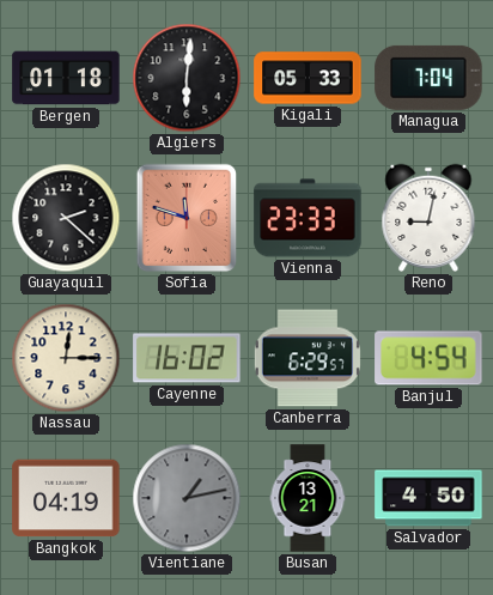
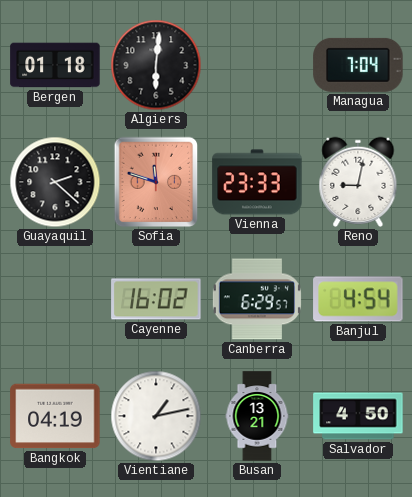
Kigali: 05:33 -> none
Nassau: 12:15 -> none
Vientiane dial: grey -> white
